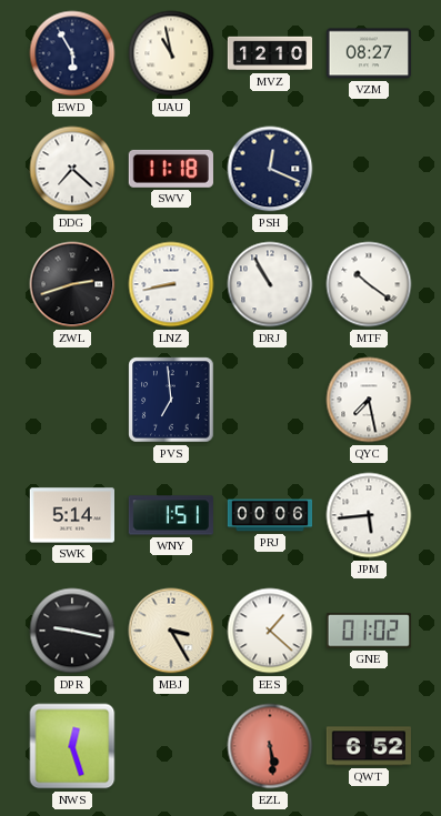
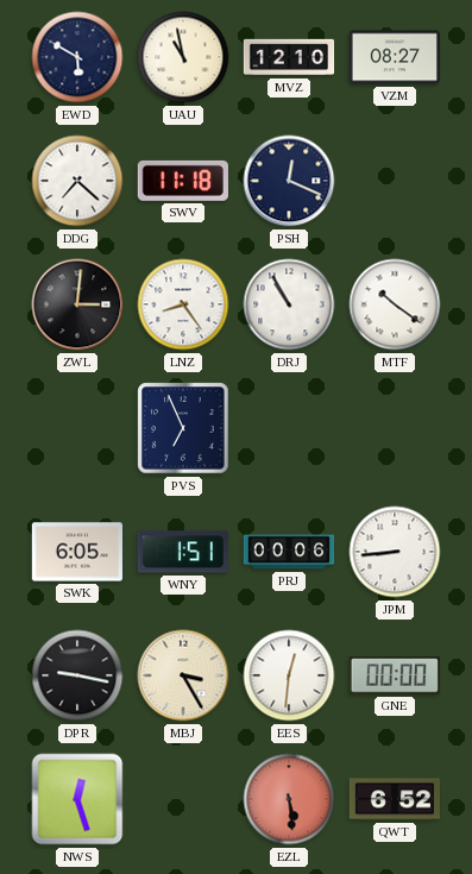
EWD: 5:55 -> 5:50
ZWL: 2:42 -> 3:01
LNZ: 8:43 -> 8:24
PVS: 6:59 -> 6:56
QYC: 7:28 -> none
SWK: 5:14 -> 6:05
JPM: 5:44 -> 8:44
EES: 1:22 -> 12:31
GNE: 01:02 -> 00:00
